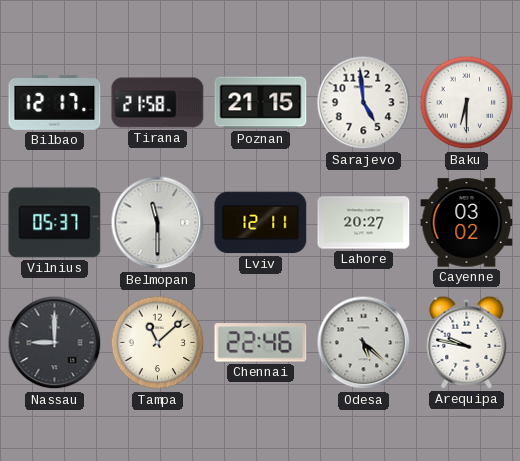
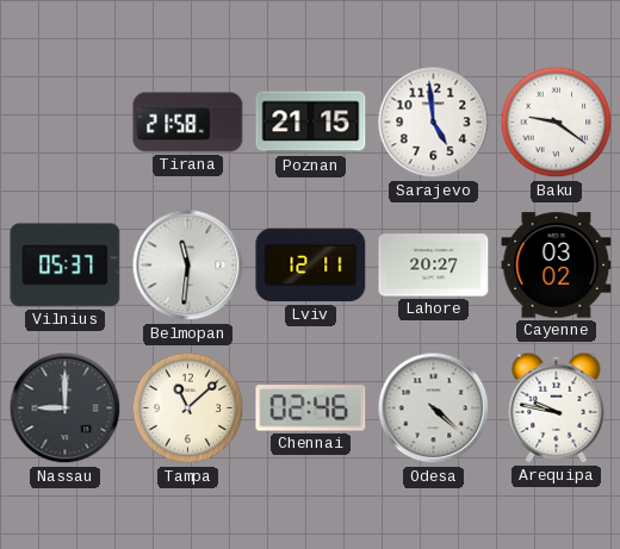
Bilbao: 12:17 -> none
Baku: 6:30 -> 9:21
Belmopan: 11:30 -> 11:31
Chennai: 22:46 -> 02:46
Odesa: 5:22 -> 4:22
